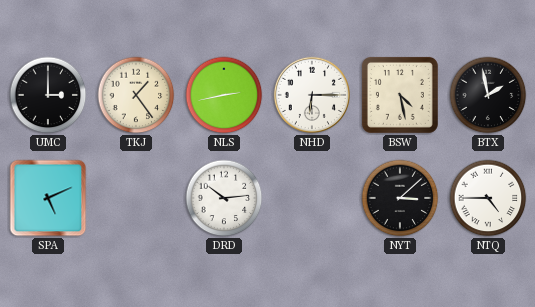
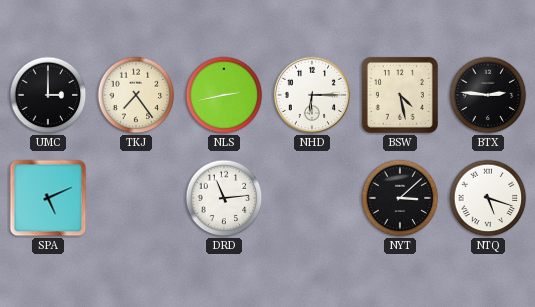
TKJ: 1:24 -> 7:24
BTX: 1:58 -> 2:46
DRD: 10:14 -> 11:14
NTQ: 4:45 -> 5:18
